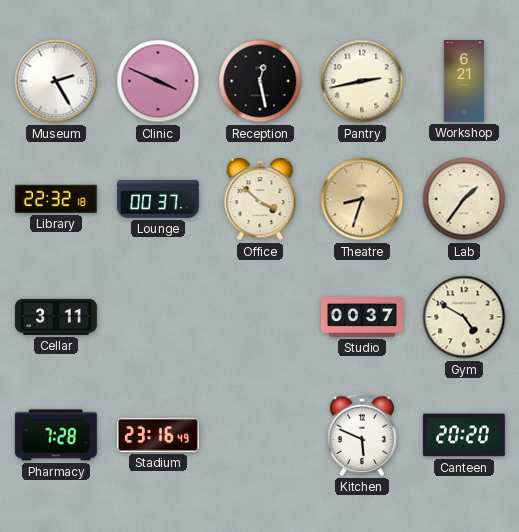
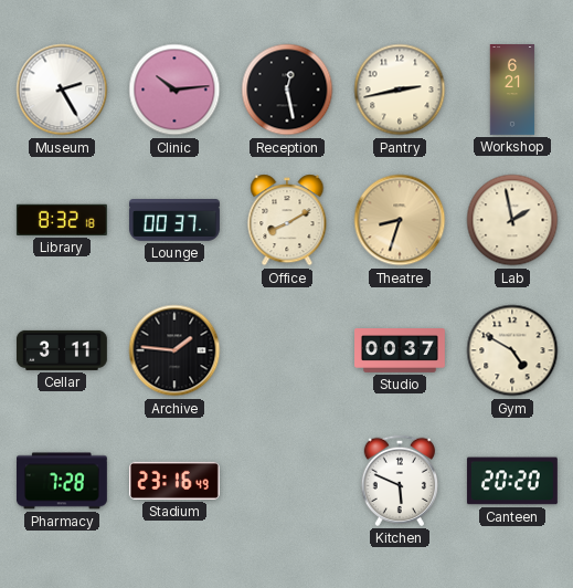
Clinic: 3:49 -> 10:14
Library: 22:32 -> 8:32
Office: 3:52 -> 8:10
Lab: 1:36 -> 1:58
Archive: none -> 1:46
